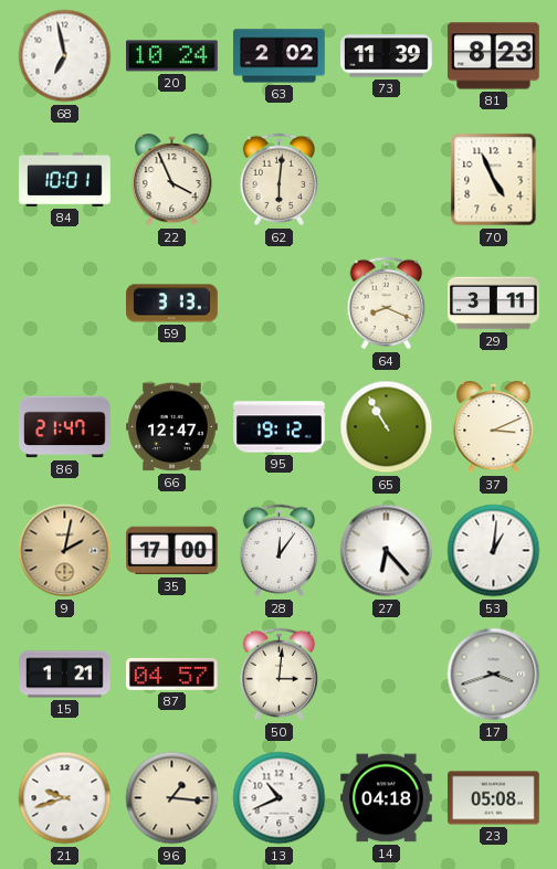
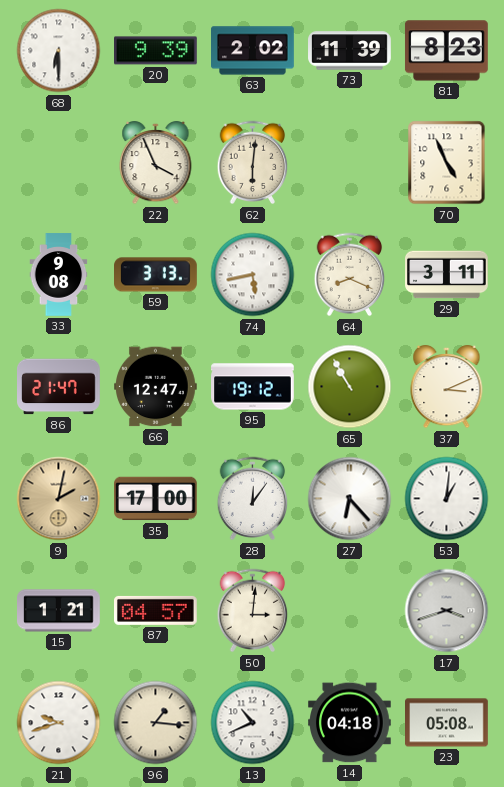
68: 6:58 -> 6:30
20: 10:24 -> 9:39
84: 10:01 -> none
33: none -> 9:08
74: none -> 5:43
